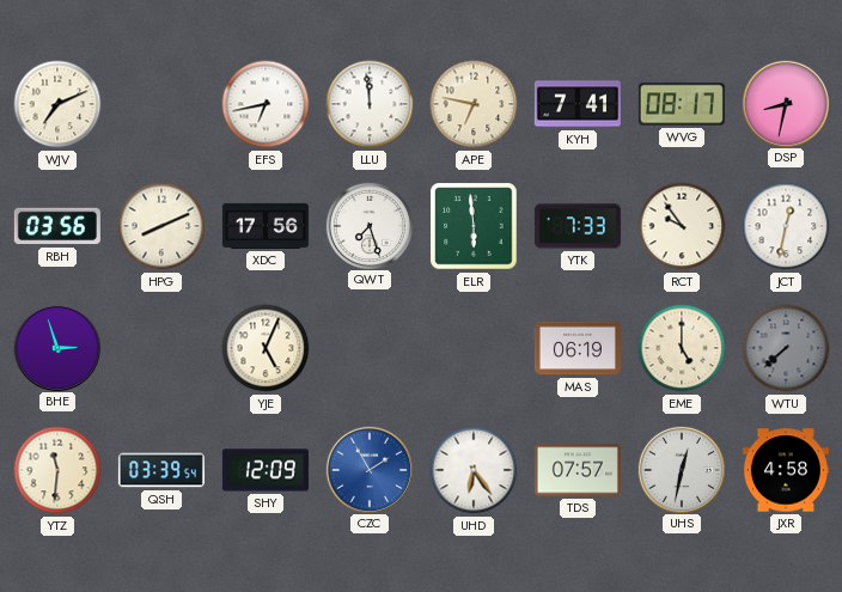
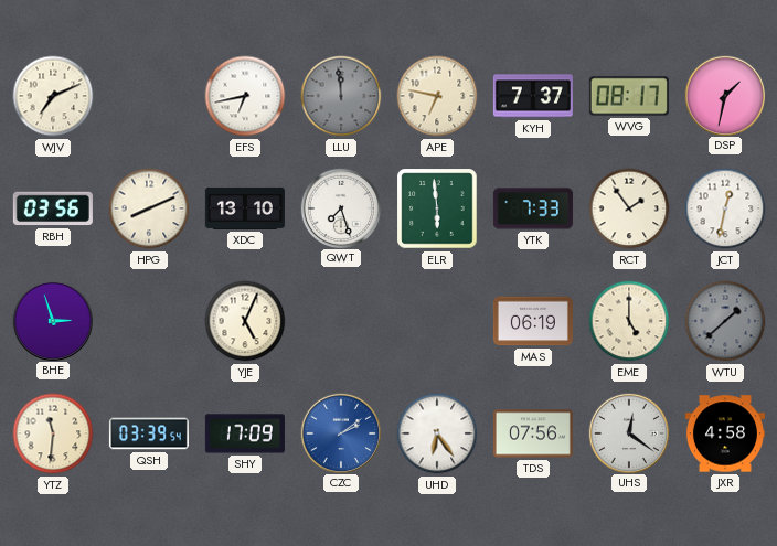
LLU dial: white -> grey
KYH: 7:41 -> 7:37
DSP: 8:32 -> 1:32
XDC: 17:56 -> 13:10
RCT: 9:54 -> 1:54
WTU: 7:38 -> 1:38
SHY: 12:09 -> 17:09
CZC: 1:55 -> 2:09
TDS: 07:57 -> 07:56
UHS: 12:32 -> 12:21
